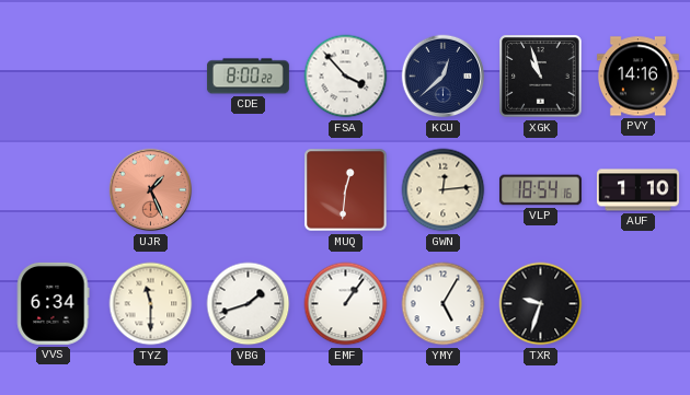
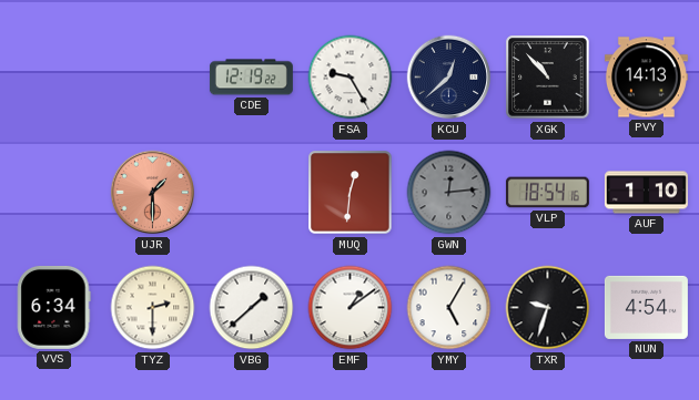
CDE: 8:00 -> 12:19
FSA: 3:53 -> 9:25
XGK: 10:57 -> 10:53
PVY: 14:16 -> 14:13
UJR: 1:26 -> 1:30
GWN dial: cream -> grey
TYZ: 11:30 -> 2:30
VBG: 1:42 -> 1:38
EMF: 1:06 -> 1:09
NUN: none -> 4:54
